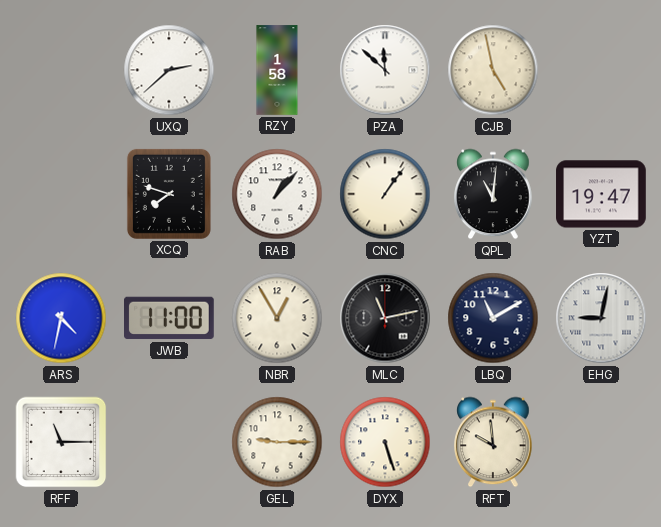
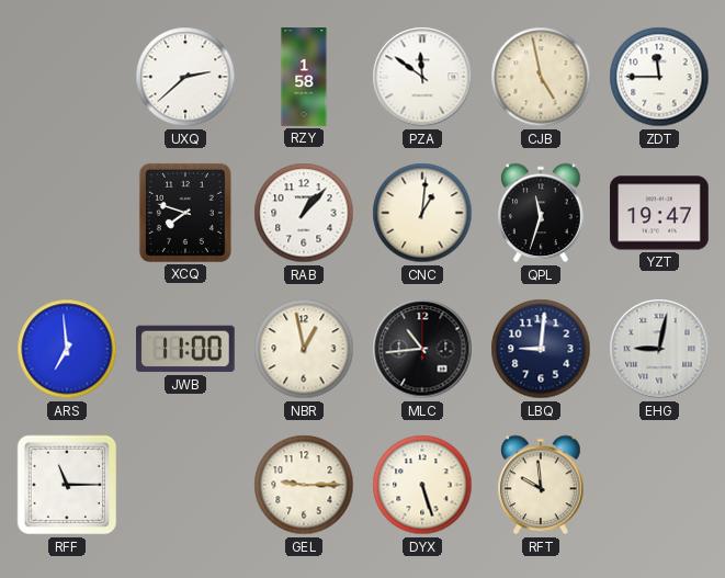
PZA: 11:52 -> 11:51
ZDT: none -> 11:45
CNC: 1:06 -> 1:01
QPL: 11:01 -> 11:33
ARS: 4:32 -> 6:59
NBR: 12:55 -> 12:58
MLC: 11:13 -> 10:44
LBQ: 11:10 -> 9:01
